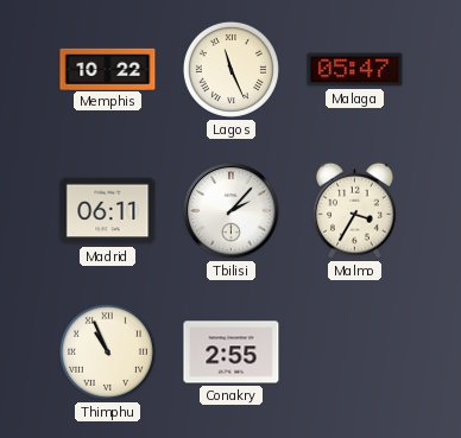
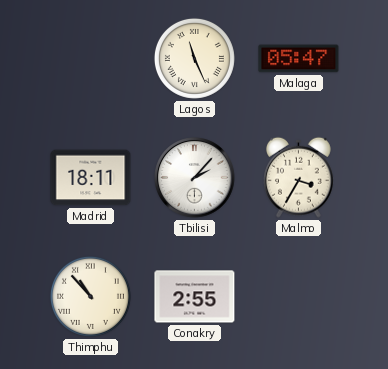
Memphis: 10:22 -> none
Madrid: 06:11 -> 18:11
Thimphu: 10:56 -> 10:53
